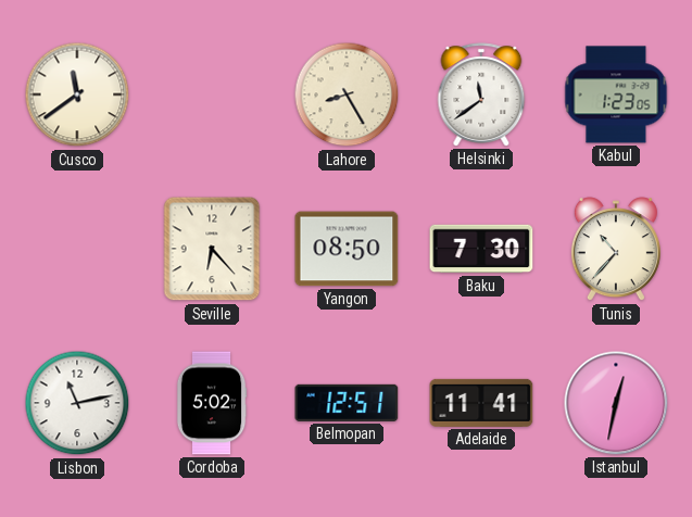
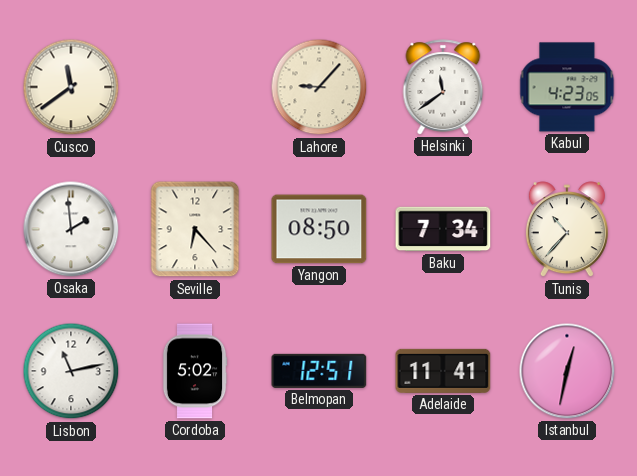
Lahore: 8:25 -> 9:07
Kabul: 1:23 -> 4:23
Osaka: none -> 1:59
Baku: 7:30 -> 7:34
